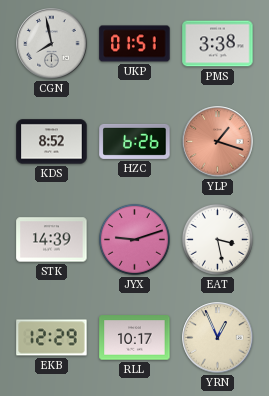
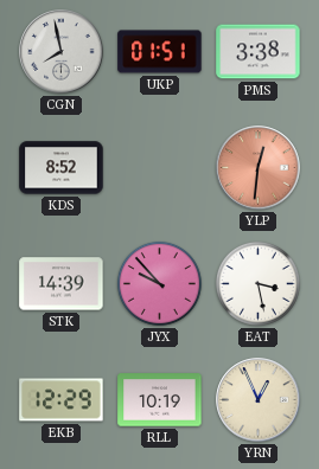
HZC: 6:26 -> none
YLP: 1:18 -> 12:31
JYX: 9:12 -> 9:53
RLL: 10:17 -> 10:19
